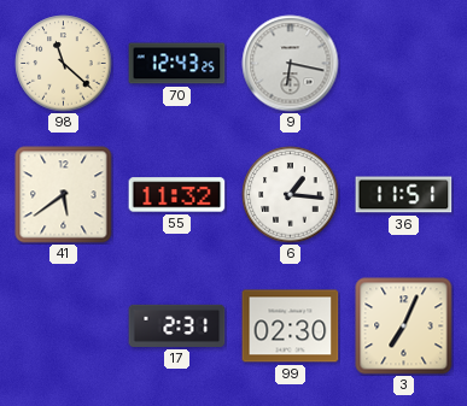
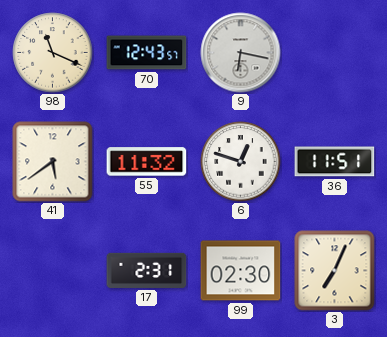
98: 11:22 -> 11:19
70: 12:43:25 -> 12:43:57
6: 1:16 -> 12:48
